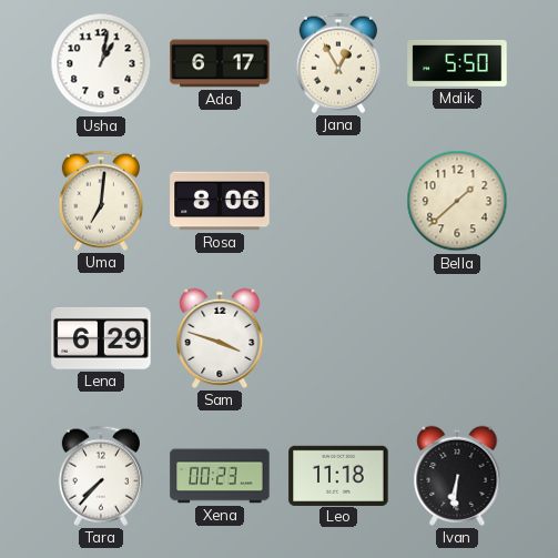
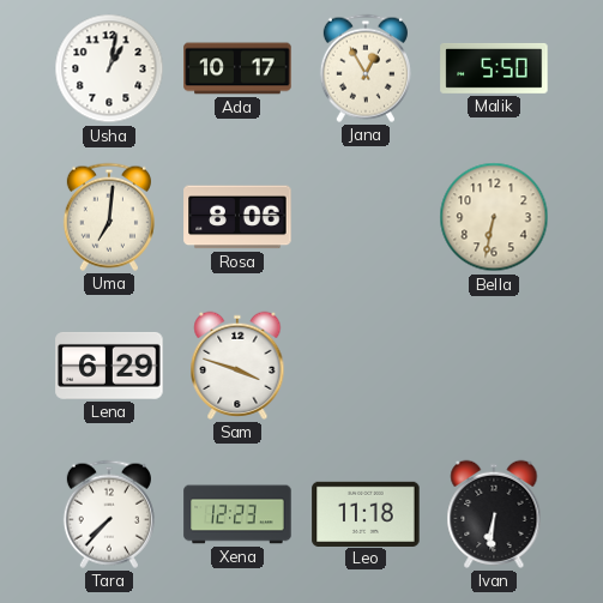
Ada: 6:17 -> 10:17
Bella: 1:38 -> 6:32
Xena: 00:23 -> 12:23
